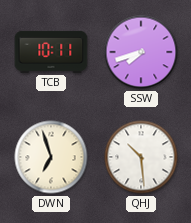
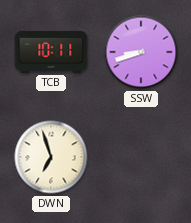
SSW: 7:42 -> 8:42
QHJ: 10:29 -> none
